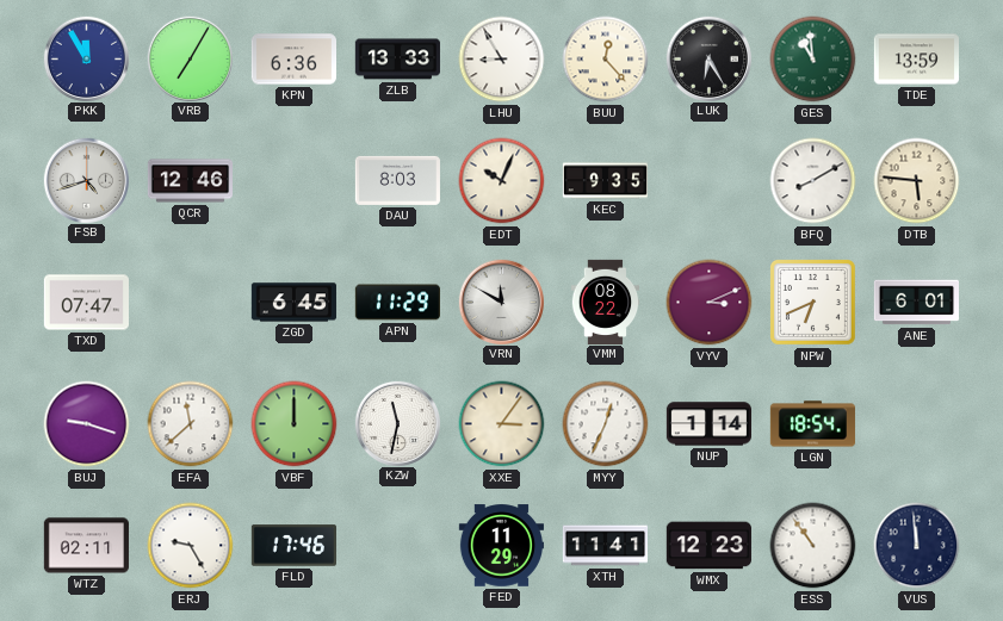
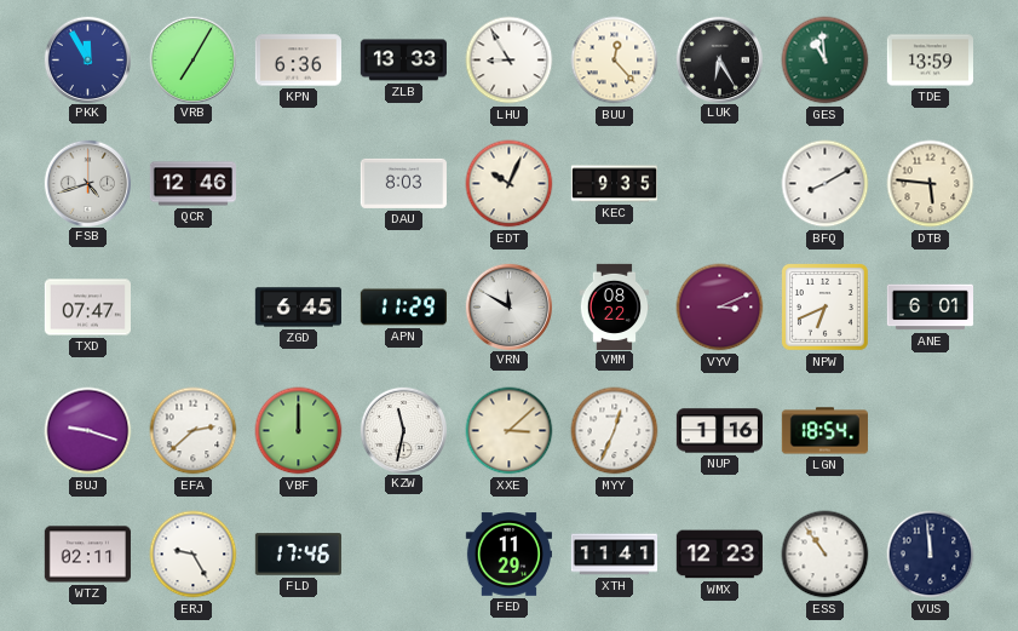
EFA: 11:38 -> 2:38
XXE: 3:06 -> 3:08
NUP: 1:14 -> 1:16
